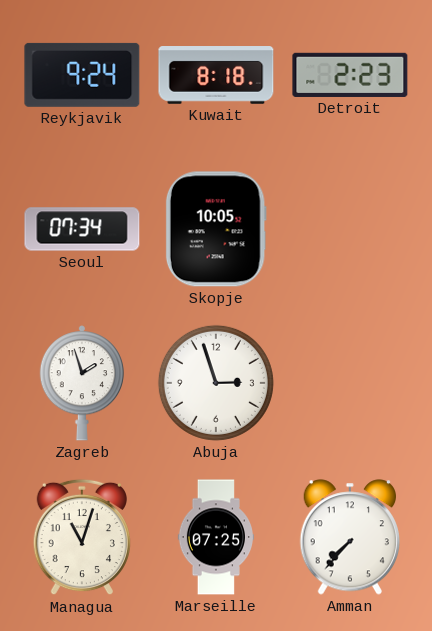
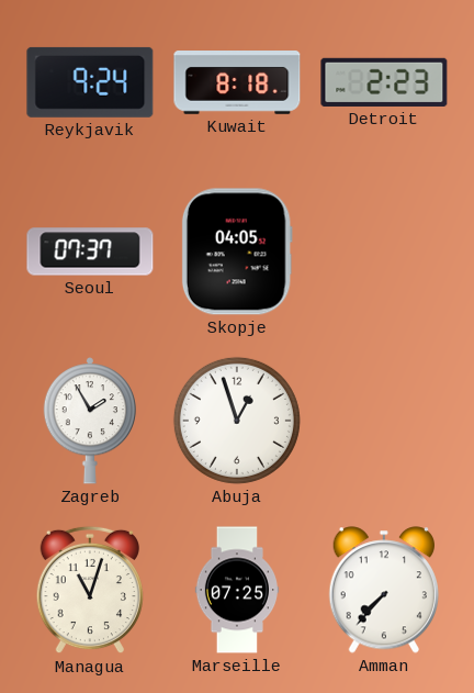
Seoul: 07:34 -> 07:37
Skopje: 10:05 -> 04:05
Zagreb: 1:57 -> 1:55
Abuja: 2:57 -> 12:57
